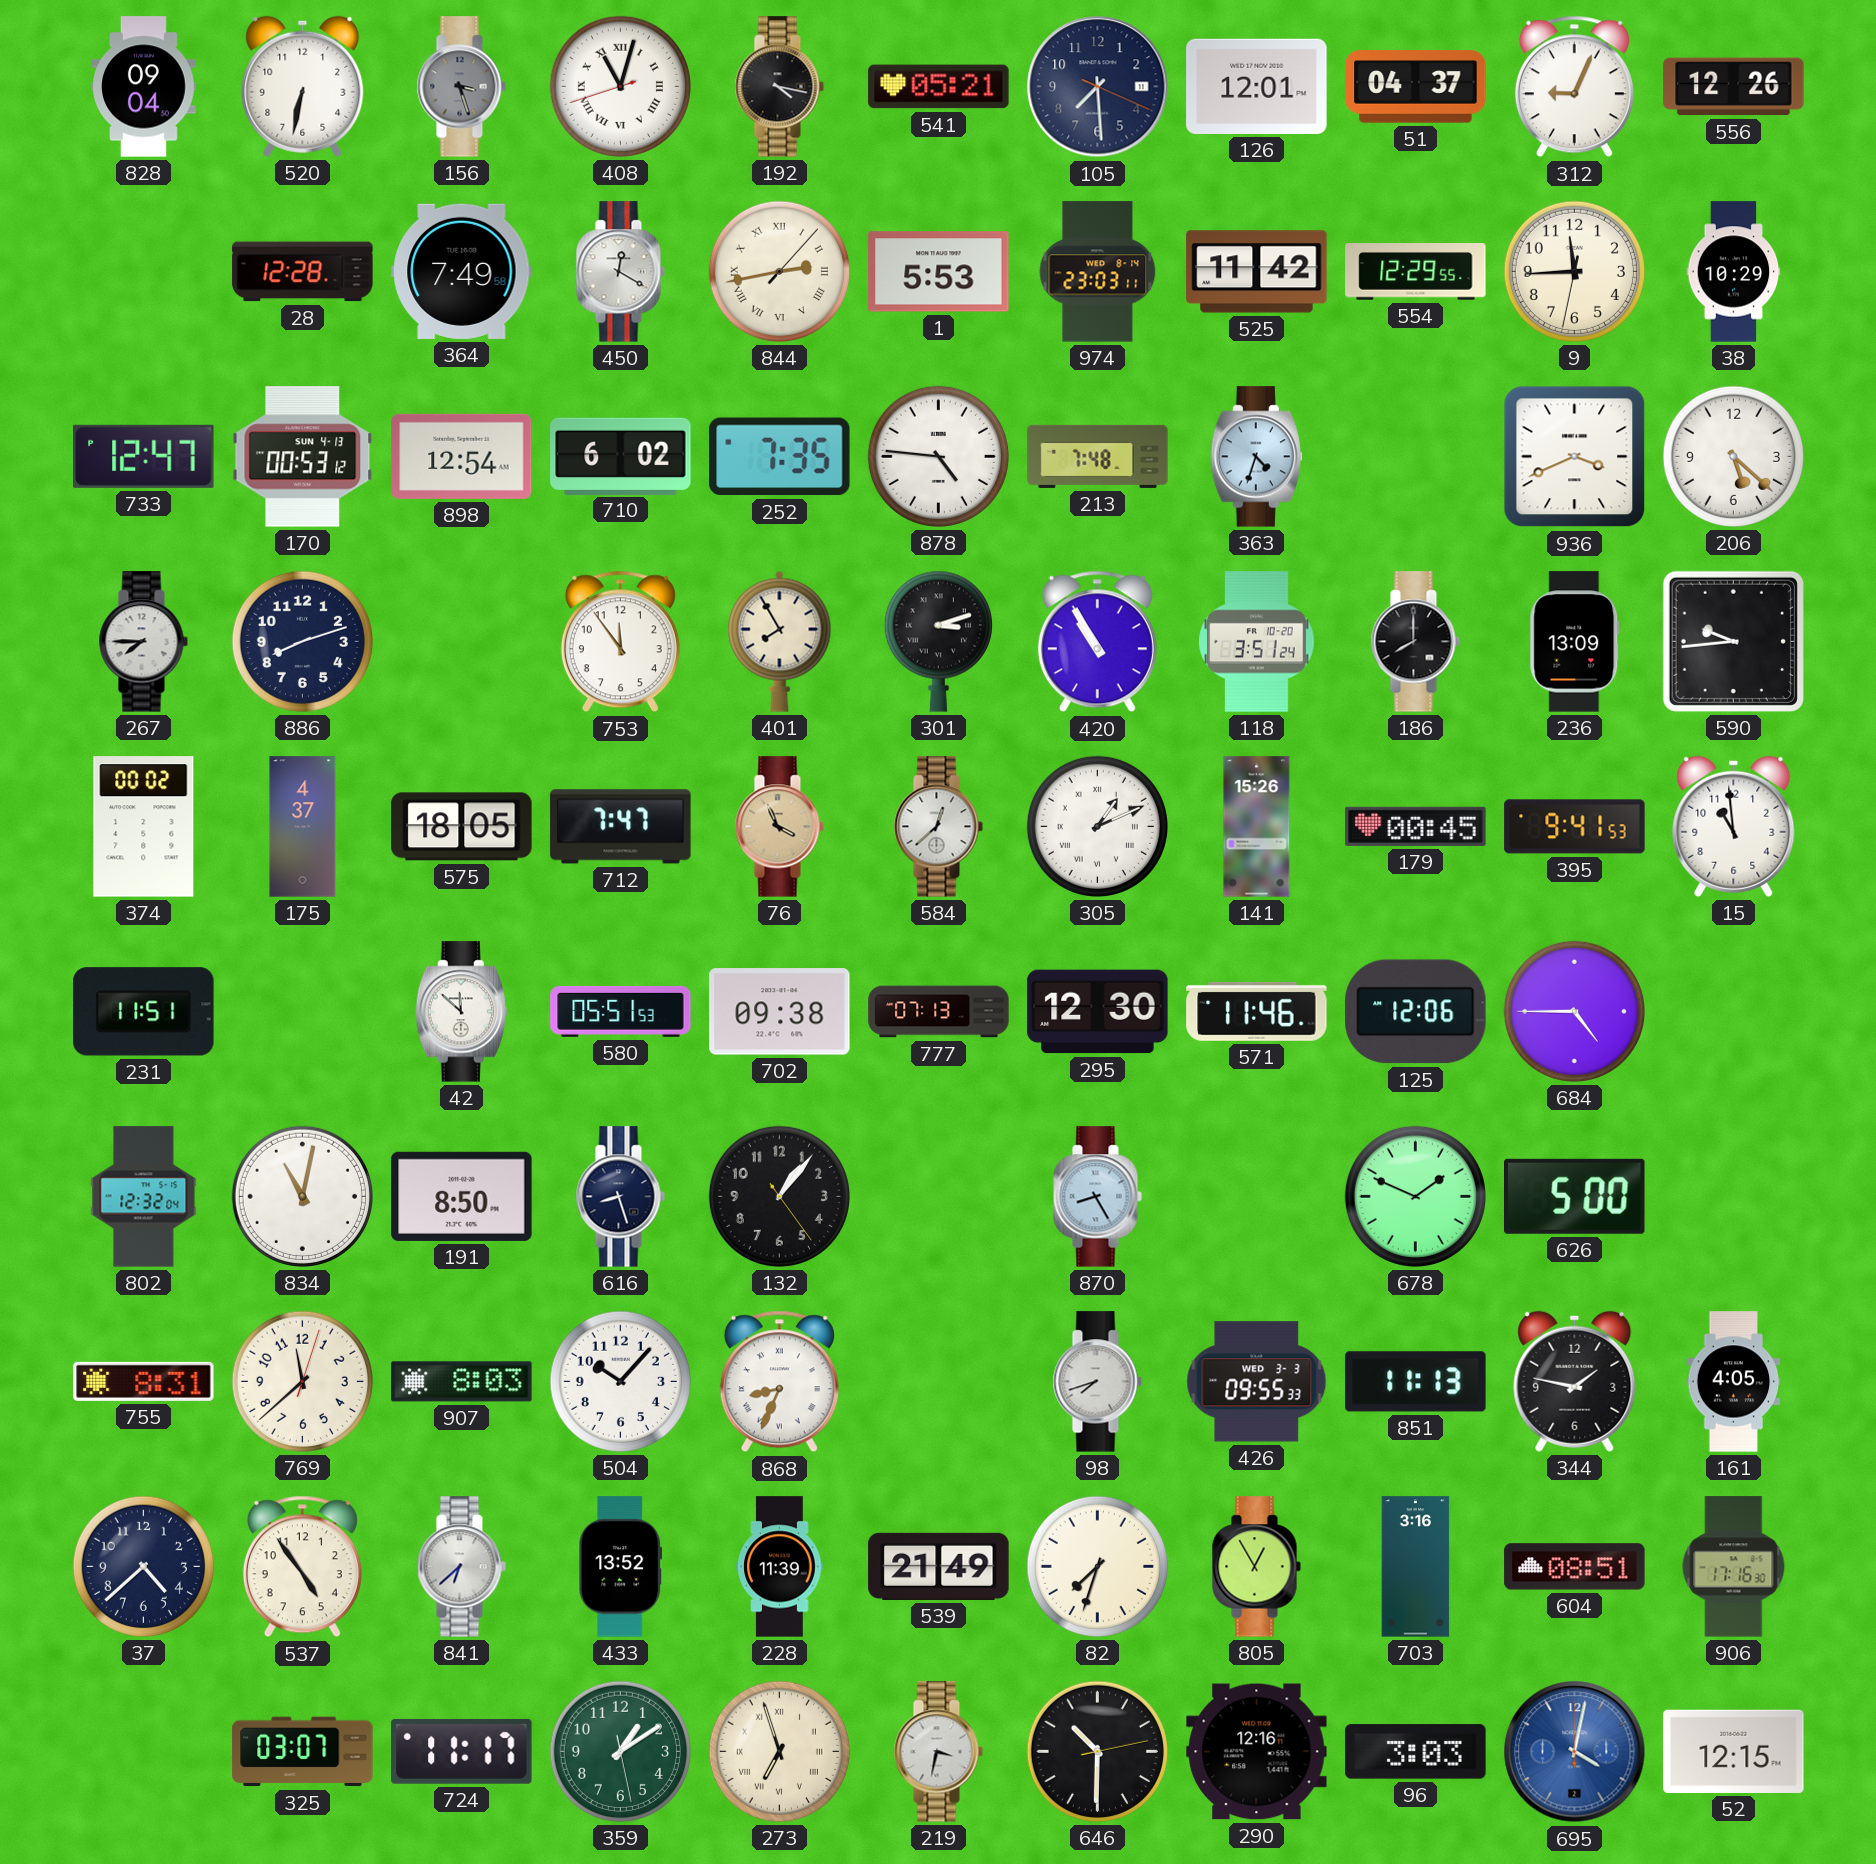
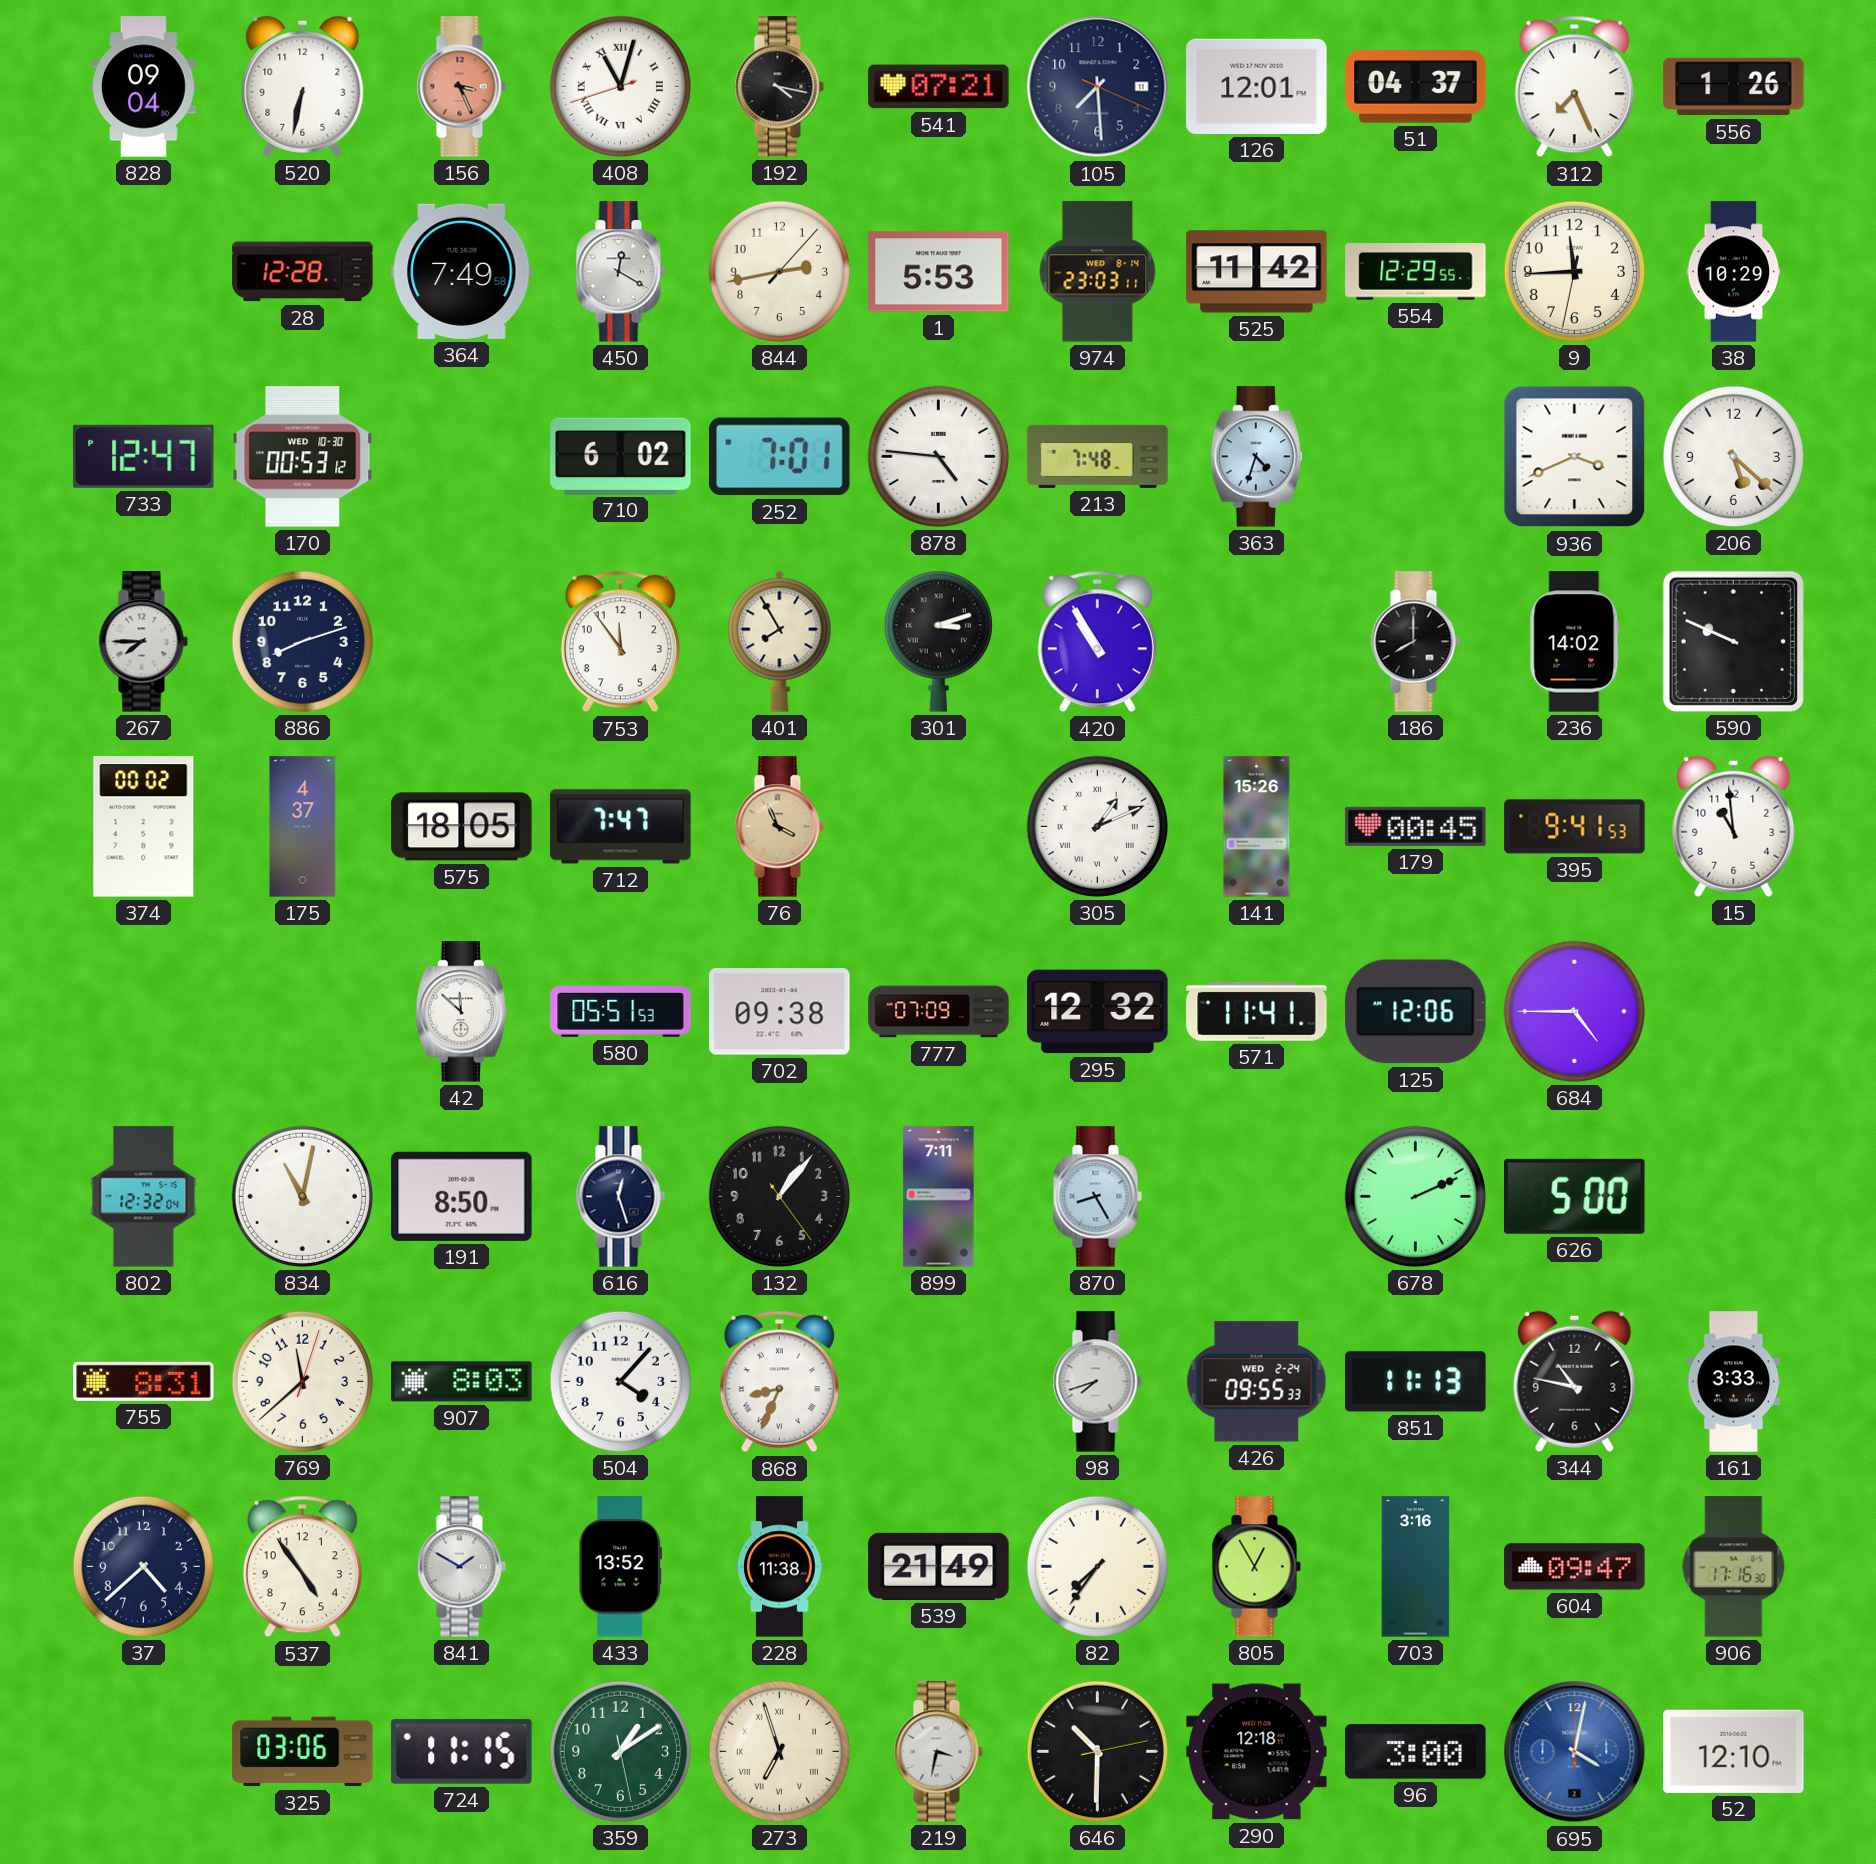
156: 3:27 -> 3:26
156 dial: grey -> salmon
541: 05:21 -> 07:21
312: 9:04 -> 7:26
556: 12:26 -> 1:26
844 numerals: Roman -> Arabic
170 date: SUN 4-13 -> WED 10-30
898: 12:54 -> none
252: 7:35 -> 7:01
118: 3:51 -> none
236: 13:09 -> 14:02
590: 9:44 -> 9:49
584: 12:38 -> none
231: 11:51 -> none
777: 07:13 -> 07:09
295: 12:30 -> 12:32
571: 11:46 -> 11:41
616: 8:27 -> 12:27
899: none -> 7:11
678: 1:49 -> 2:11
504: 10:07 -> 4:07
426 date: WED 3-3 -> WED 2-24
344: 1:47 -> 10:47
161: 4:05 -> 3:33
841: 6:38 -> 1:50
228: 11:39 -> 11:38
82: 7:33 -> 7:36
604: 08:51 -> 09:47
325: 03:07 -> 03:06
724: 11:17 -> 11:15
290: 12:16 -> 12:18
96: 3:03 -> 3:00
52: 12:15 -> 12:10
